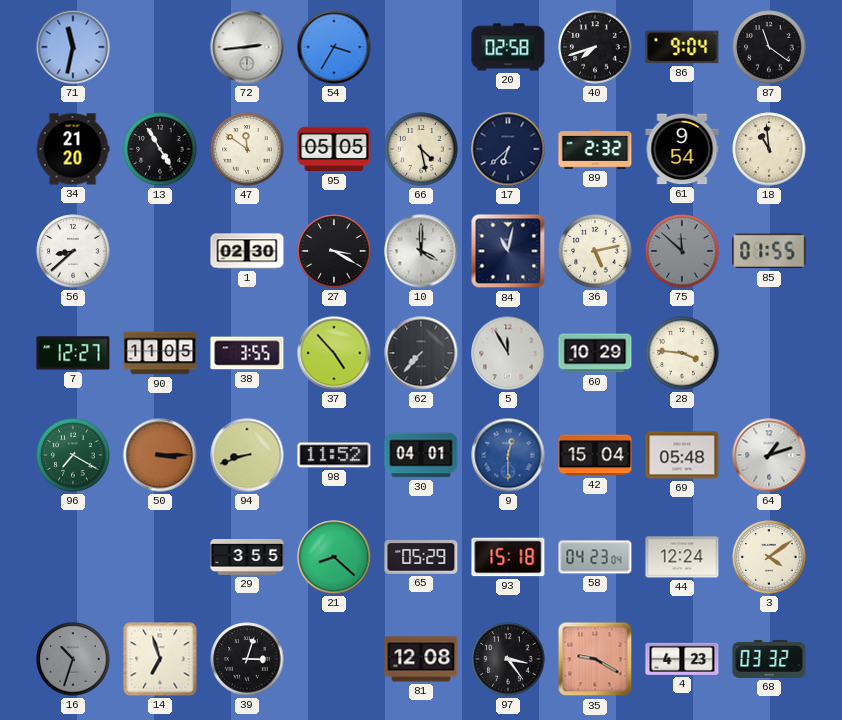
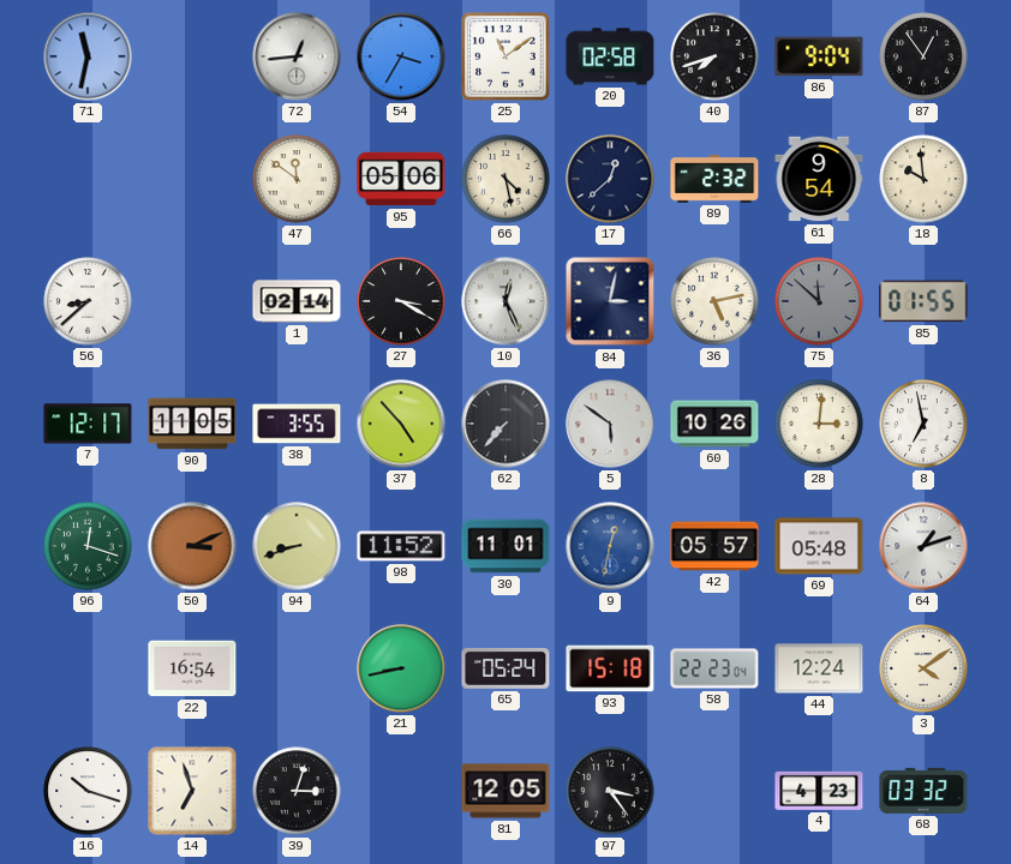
72: 2:44 -> 12:44
25: none -> 11:09
87: 11:21 -> 12:54
34: 21:20 -> none
13: 4:55 -> none
95: 05:05 -> 05:06
17: 6:38 -> 12:38
18: 10:59 -> 9:59
1: 02:30 -> 02:14
10: 4:00 -> 12:26
84: 11:02 -> 3:02
7: 12:27 -> 12:17
5: 11:55 -> 5:51
60: 10:29 -> 10:26
28: 3:46 -> 3:01
8: none -> 6:58
96: 7:20 -> 12:18
50: 3:15 -> 3:11
30: 04:01 -> 11:01
9: 12:30 -> 12:32
42: 15:04 -> 05:57
22: none -> 16:54
29: 3:55 -> none
21: 8:22 -> 8:43
65: 05:29 -> 05:24
58: 04:23 -> 22:23
16: 10:33 -> 10:18
16 dial: grey -> white
81: 12:08 -> 12:05
35: 9:20 -> none
